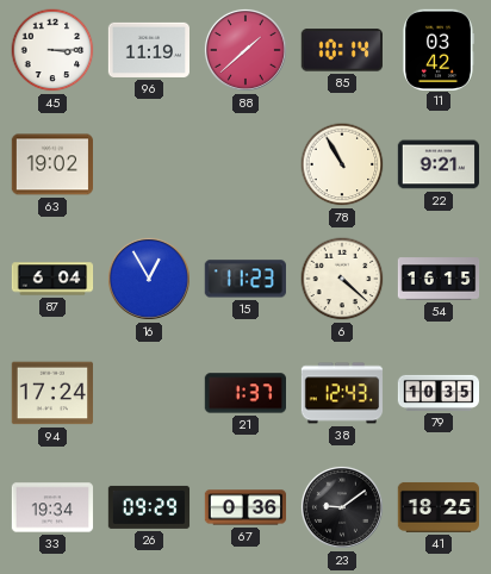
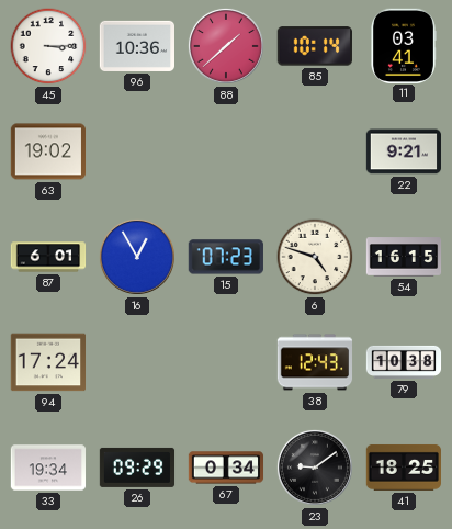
96: 11:19 -> 10:36
11: 03:42 -> 03:41
78: 10:55 -> none
87: 6:04 -> 6:01
15: 11:23 -> 07:23
6: 4:22 -> 4:48
21: 1:37 -> none
79: 10:35 -> 10:38
67: 0:36 -> 0:34
